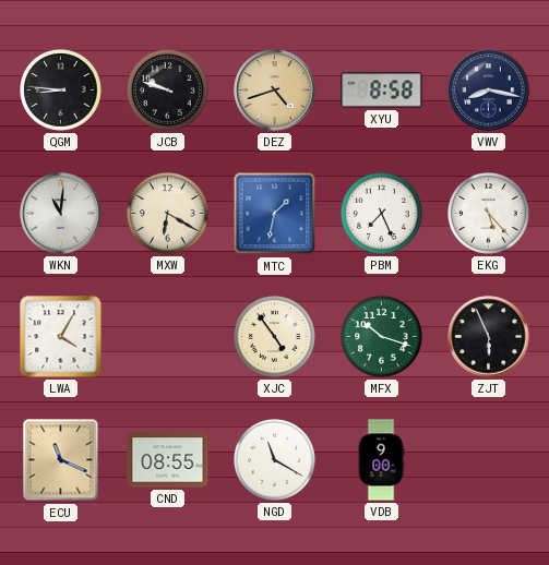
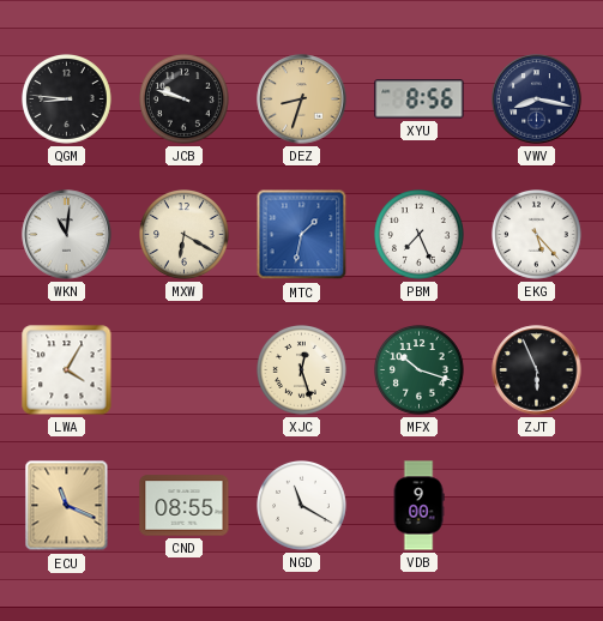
DEZ: 4:42 -> 8:33
XYU: 8:58 -> 8:56
XJC: 4:54 -> 12:27
